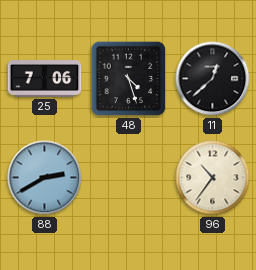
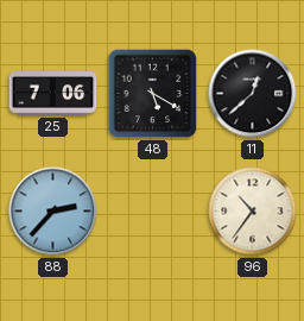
48: 4:27 -> 5:20
88: 2:40 -> 2:37
